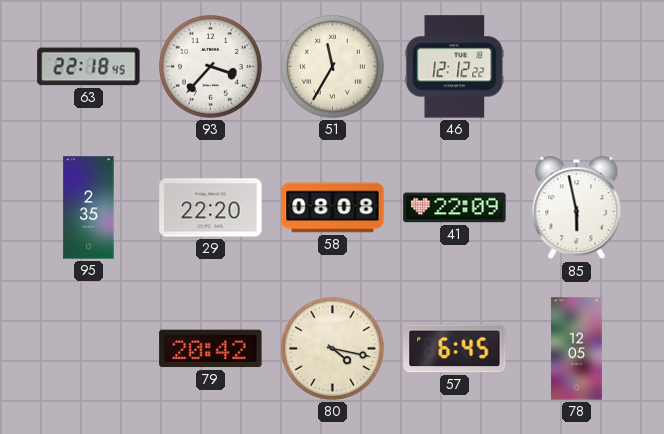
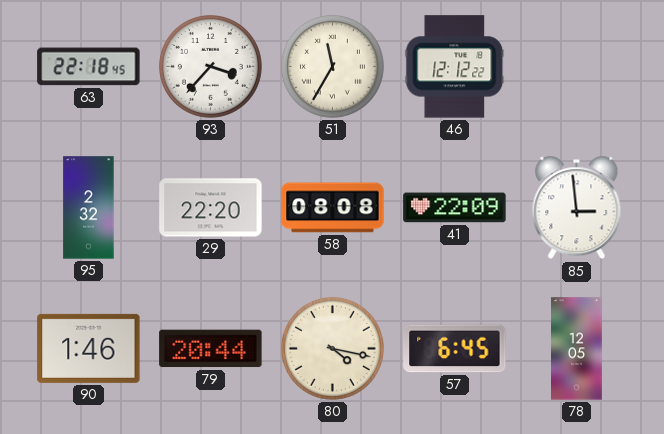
95: 2:35 -> 2:32
85: 5:58 -> 2:59
90: none -> 1:46
79: 20:42 -> 20:44
